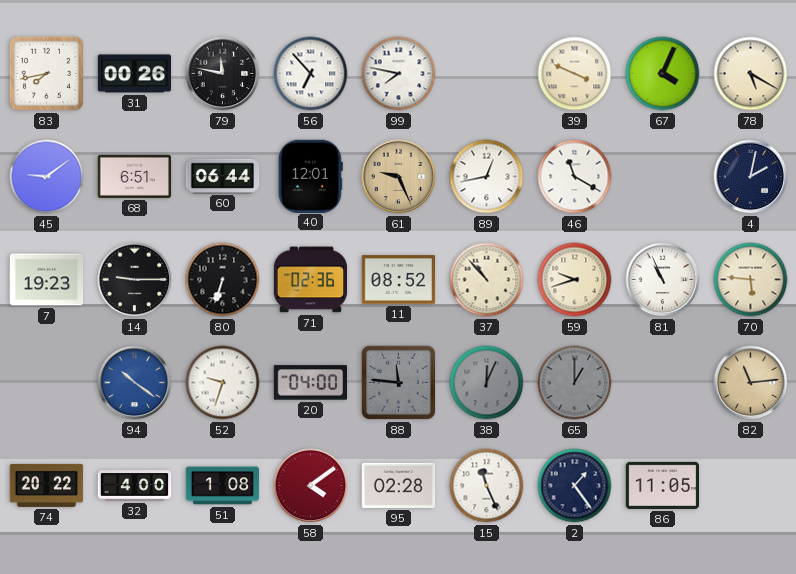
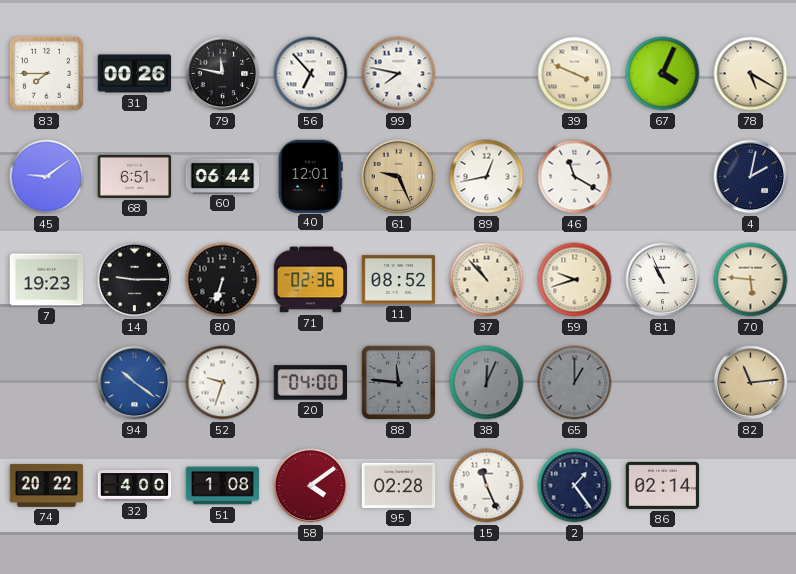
83: 7:43 -> 7:45
86: 11:05 -> 02:14
